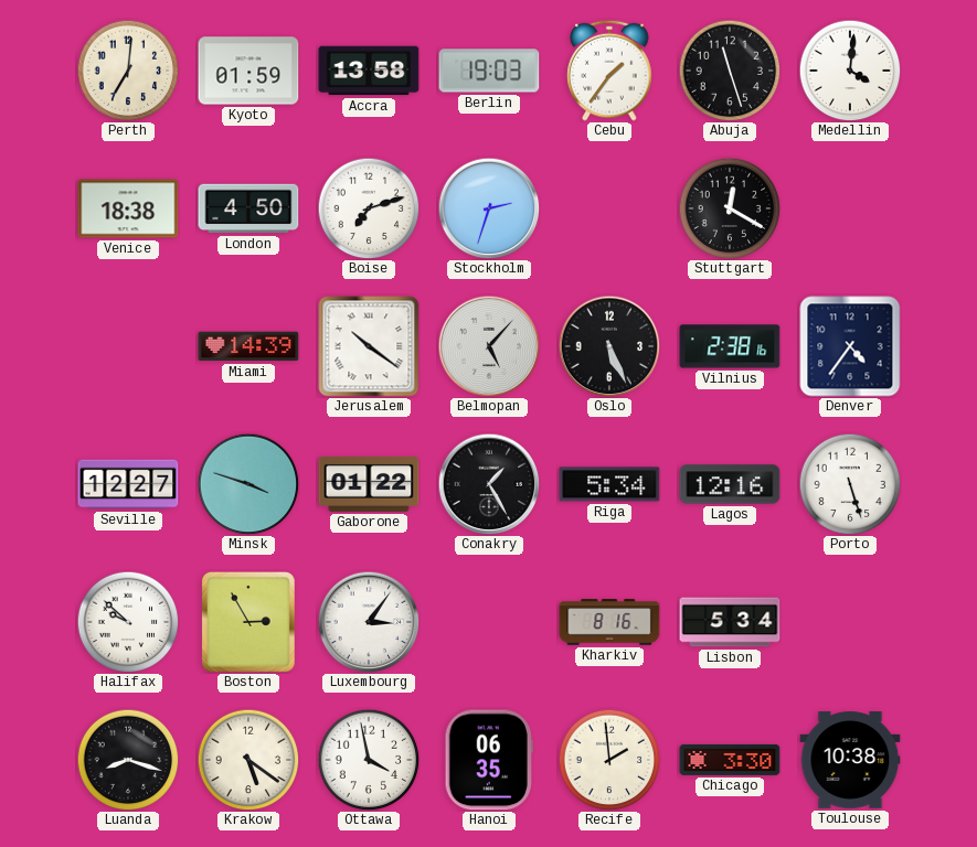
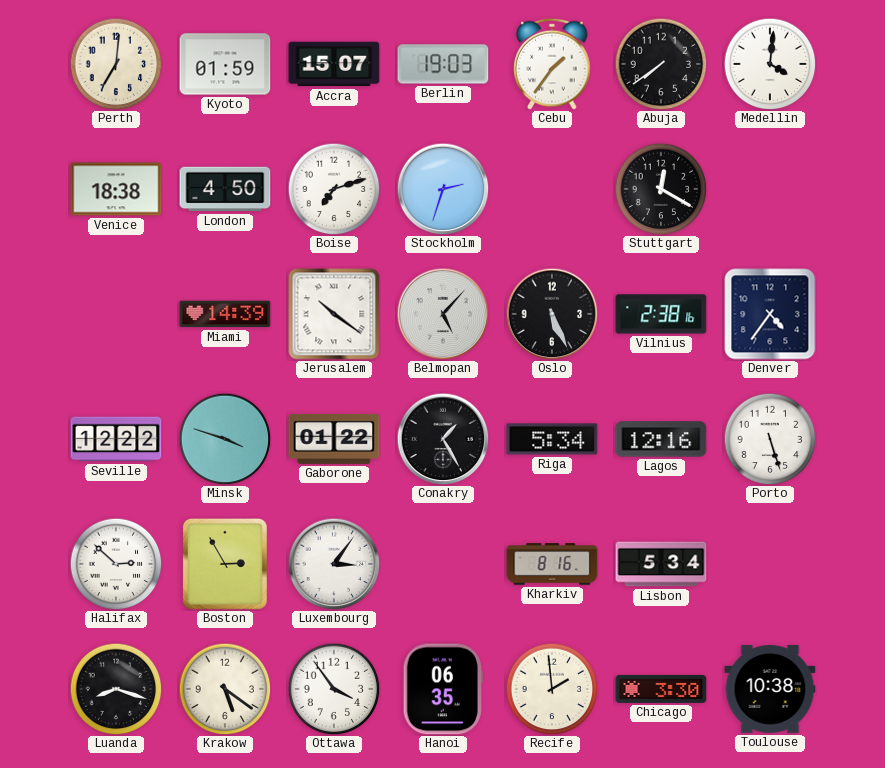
Accra: 13:58 -> 15:07
Abuja: 11:27 -> 7:39
Seville: 12:27 -> 12:22
Halifax: 9:52 -> 2:52
Ottawa: 3:58 -> 3:54
